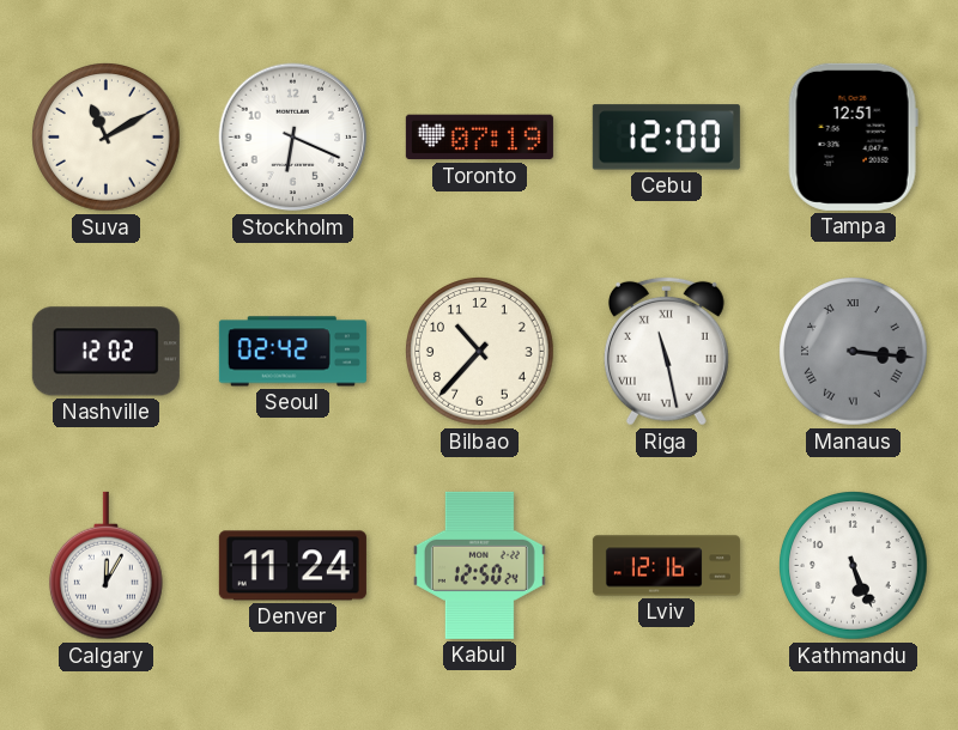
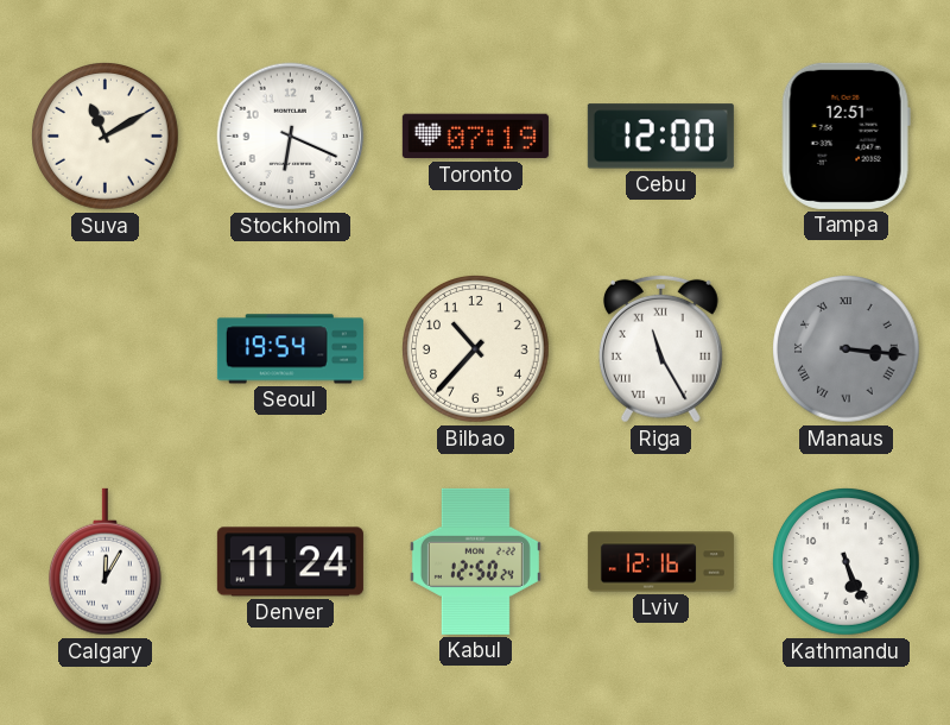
Nashville: 12:02 -> none
Seoul: 02:42 -> 19:54
Riga: 11:28 -> 11:25
